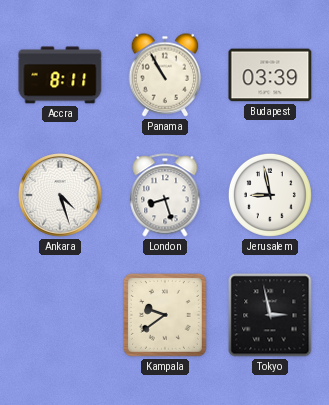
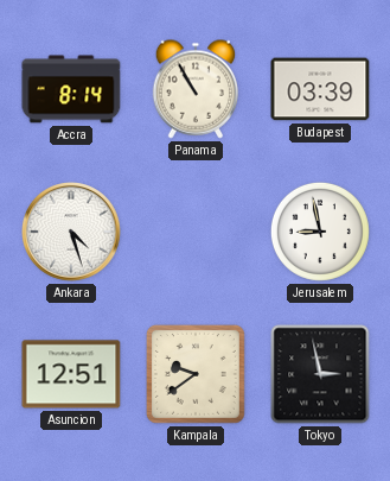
Accra: 8:11 -> 8:14
London: 8:27 -> none
Asuncion: none -> 12:51
